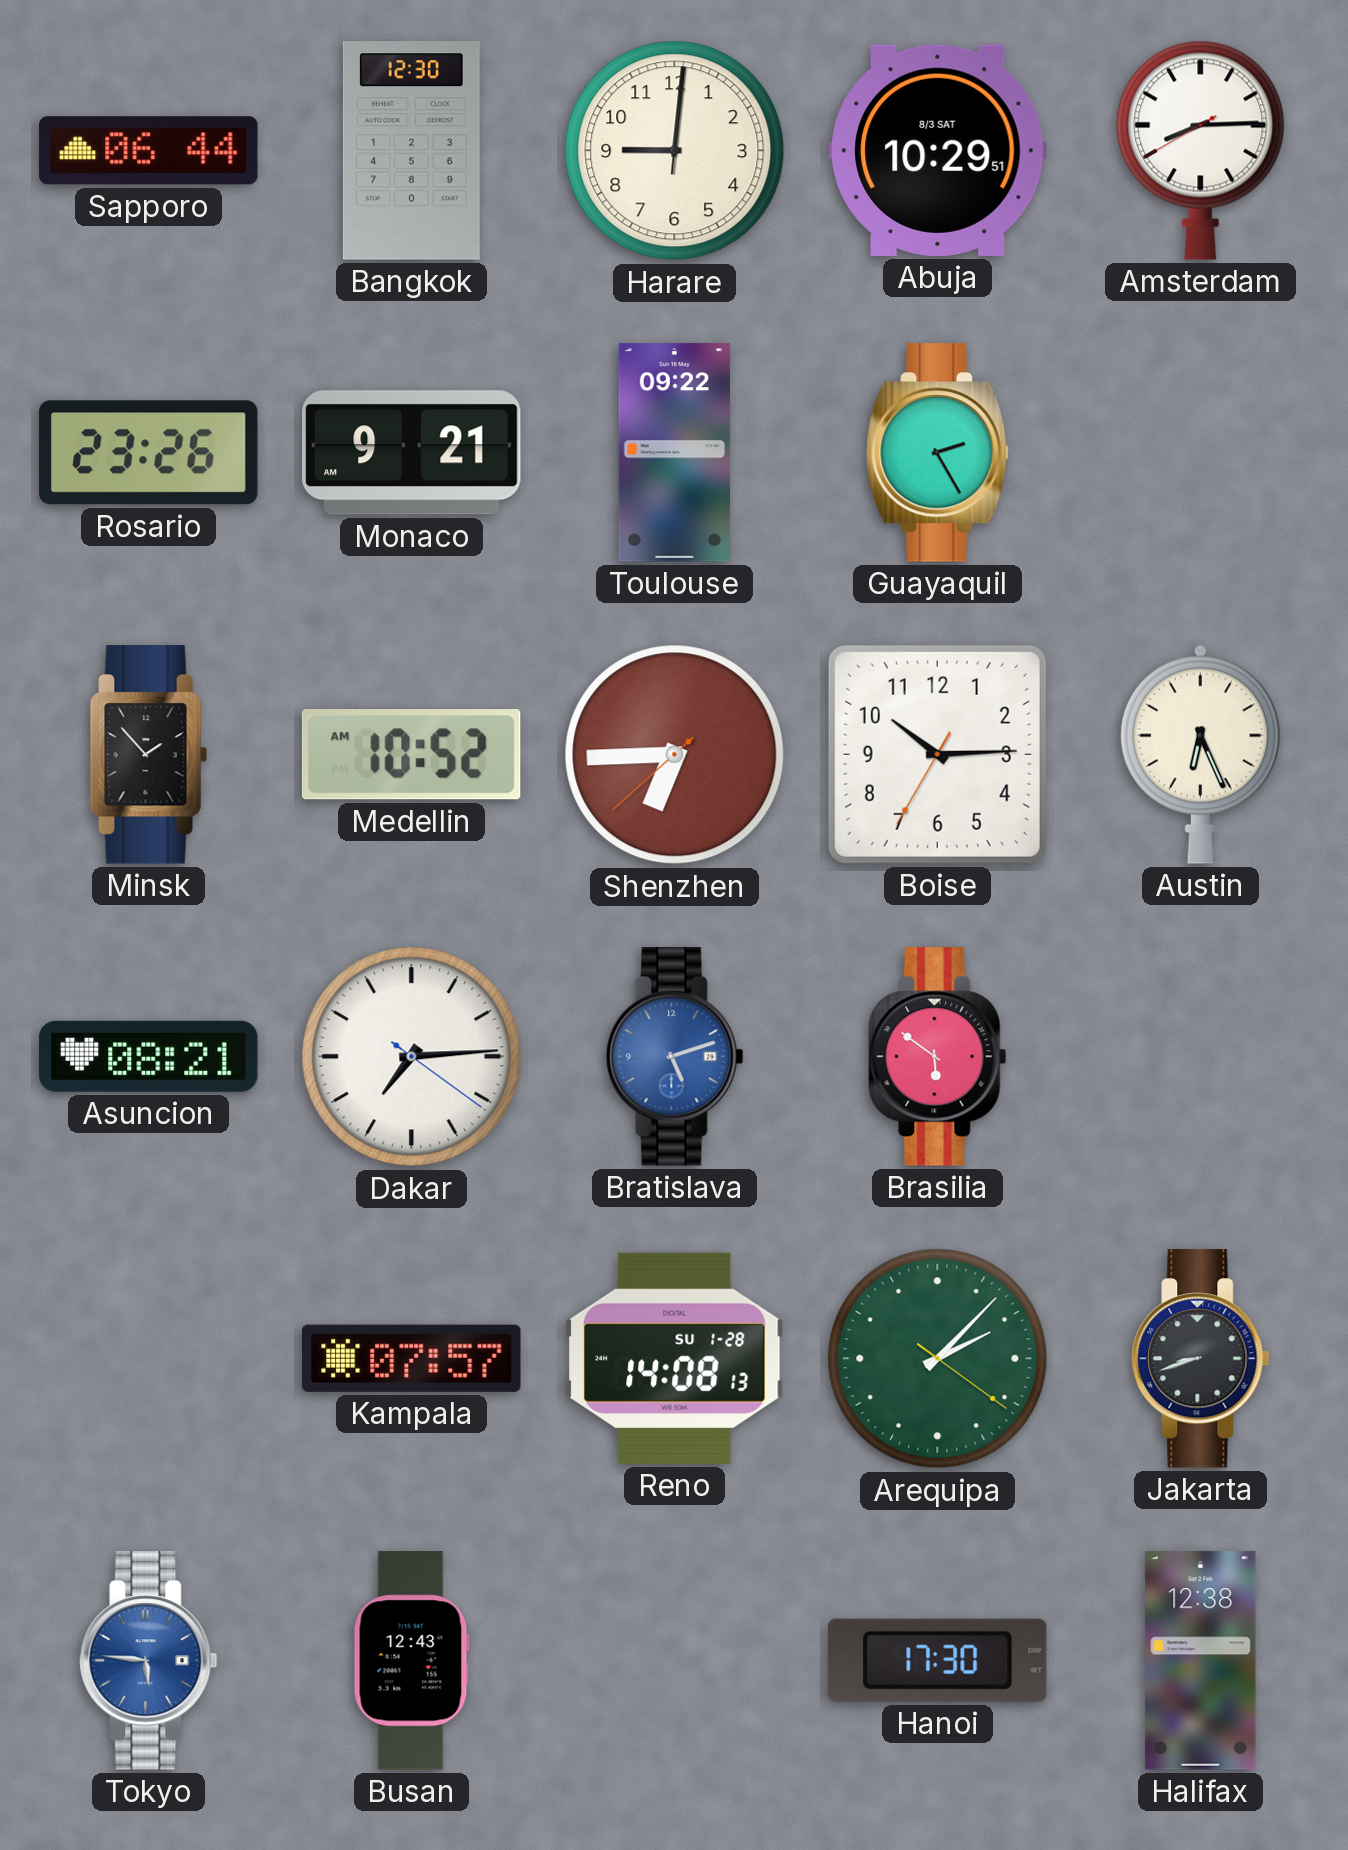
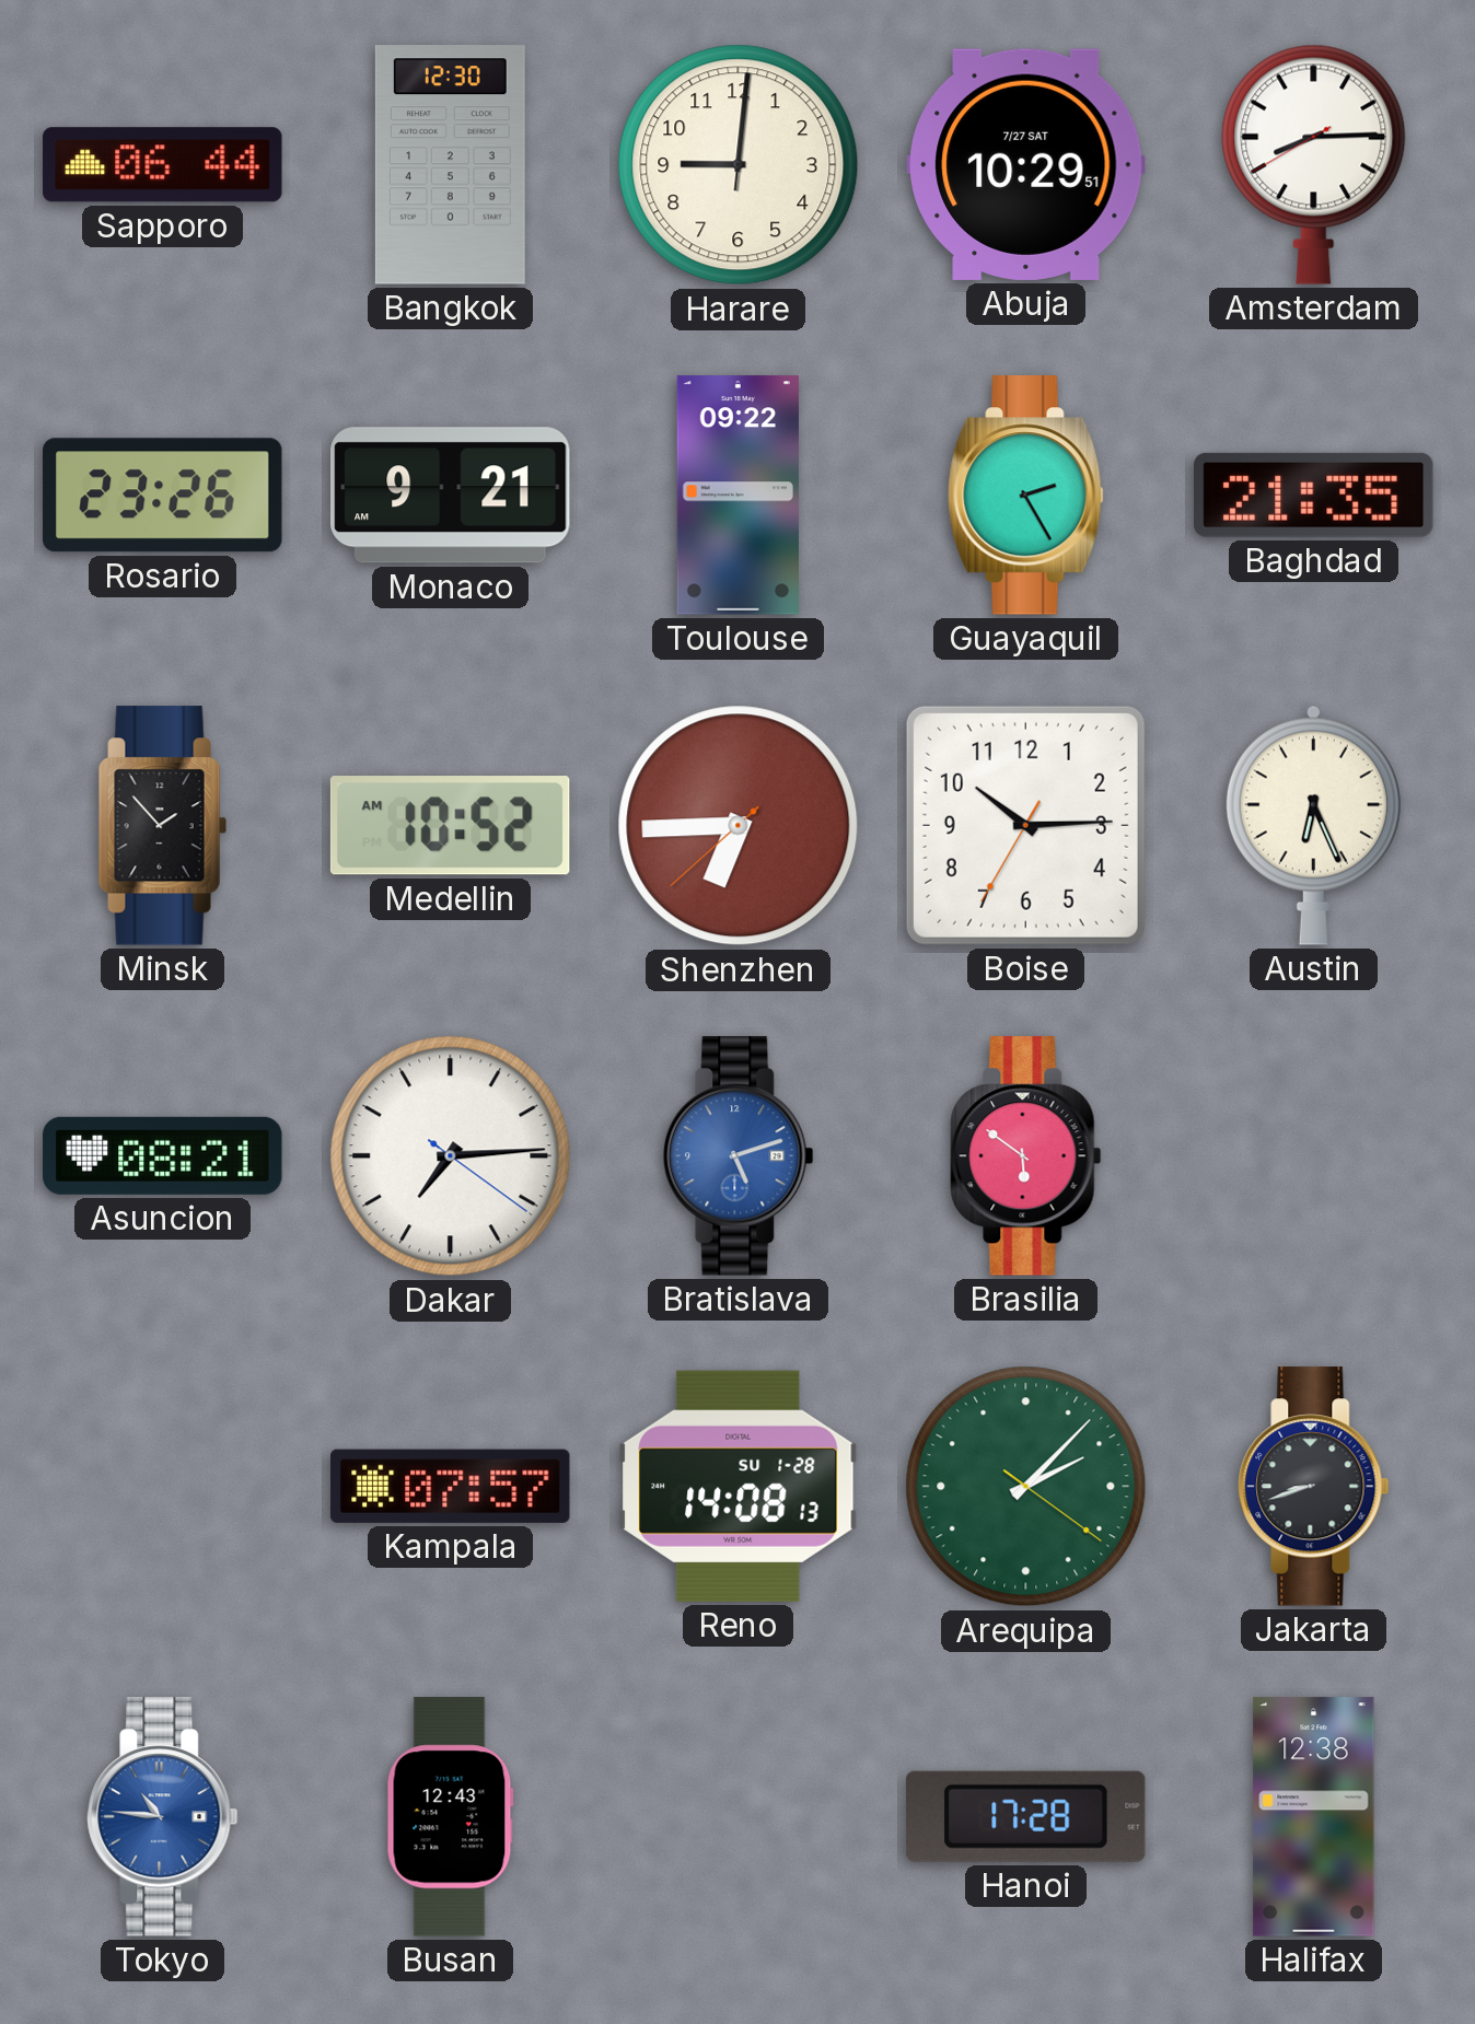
Abuja date: 8/3 SAT -> 7/27 SAT
Baghdad: none -> 21:35
Tokyo: 5:46 -> 10:46
Hanoi: 17:30 -> 17:28
